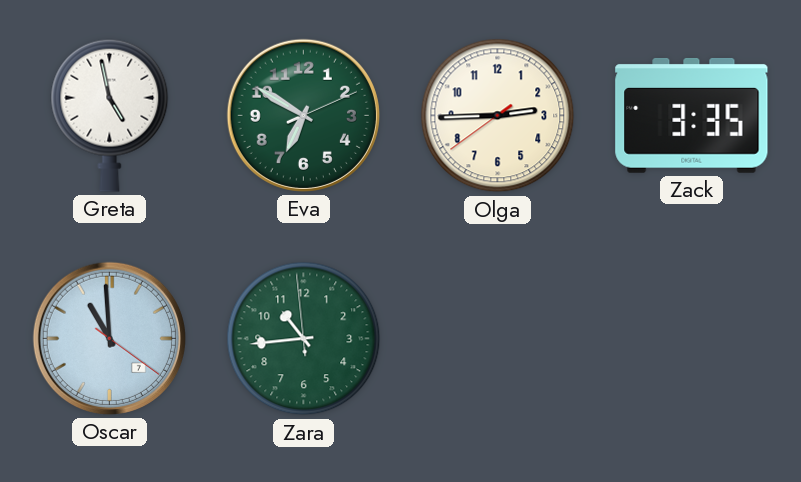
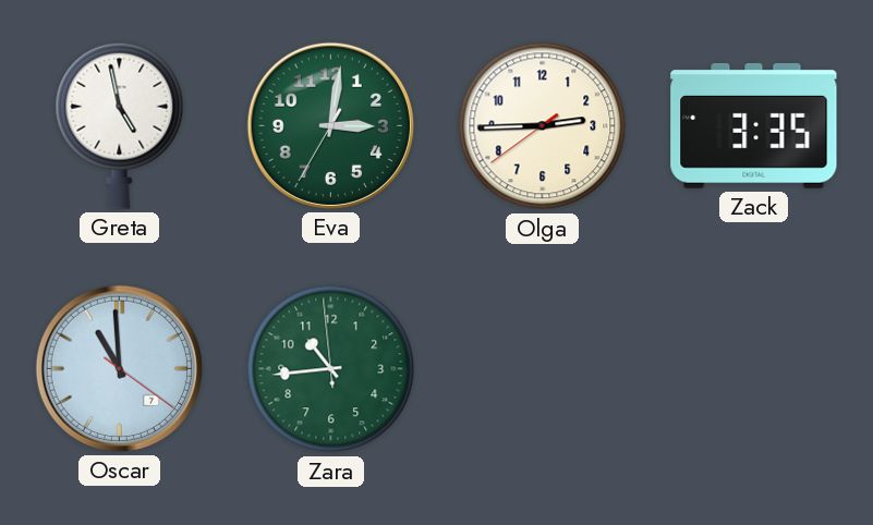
Eva: 6:50 -> 3:01
